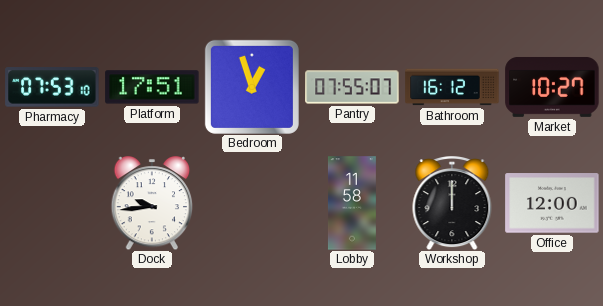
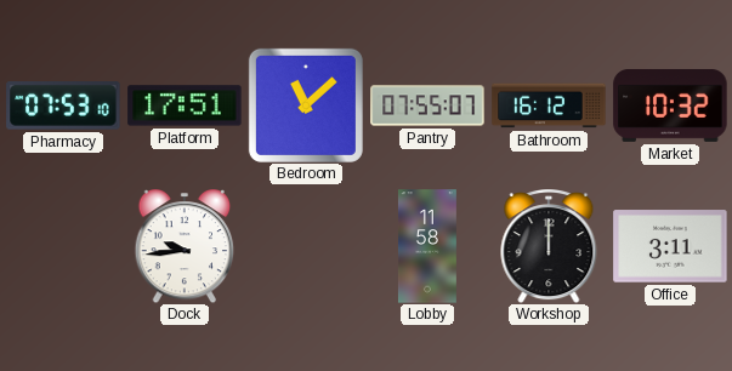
Bedroom: 12:57 -> 11:08
Market: 10:27 -> 10:32
Office: 12:00 -> 3:11
